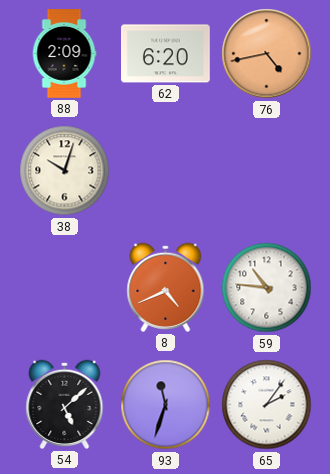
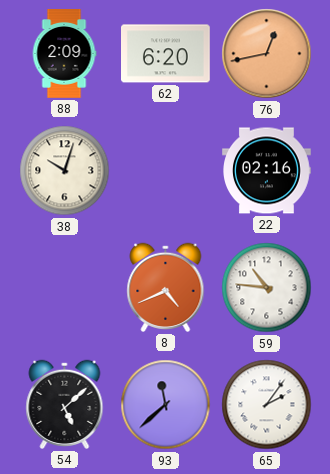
76: 4:43 -> 12:43
22: none -> 02:16
93: 11:33 -> 11:38
